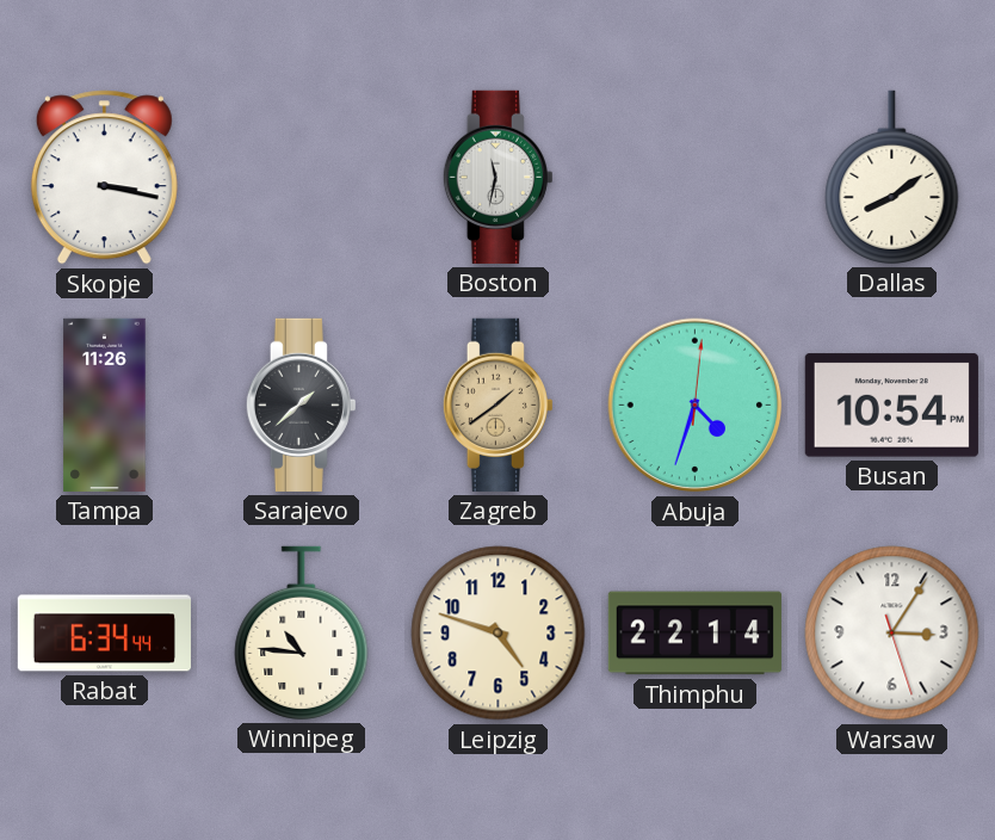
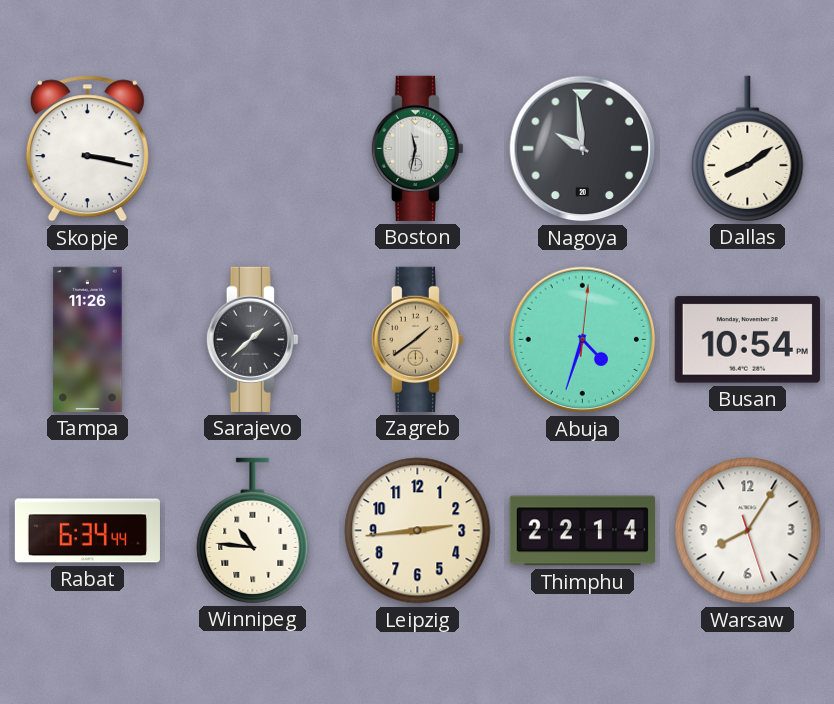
Nagoya: none -> 9:59
Leipzig: 4:48 -> 2:44
Warsaw: 3:05 -> 8:05
